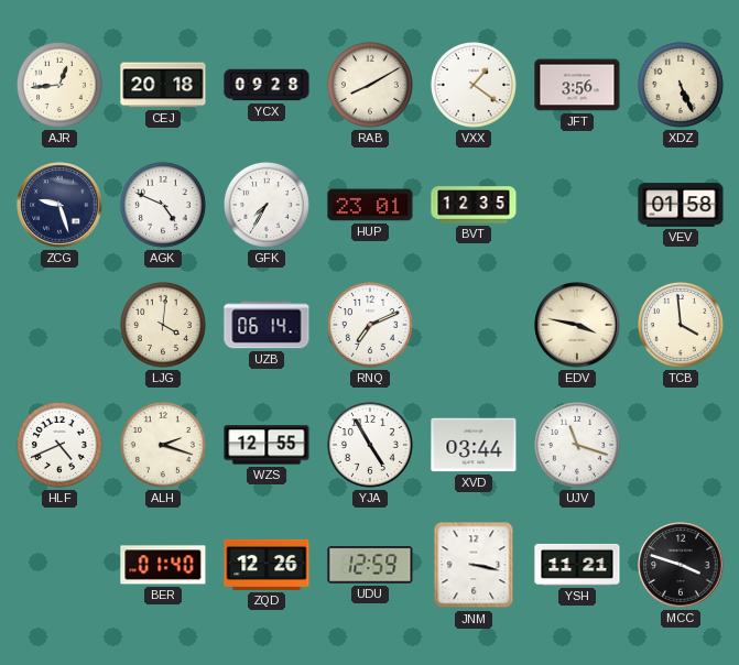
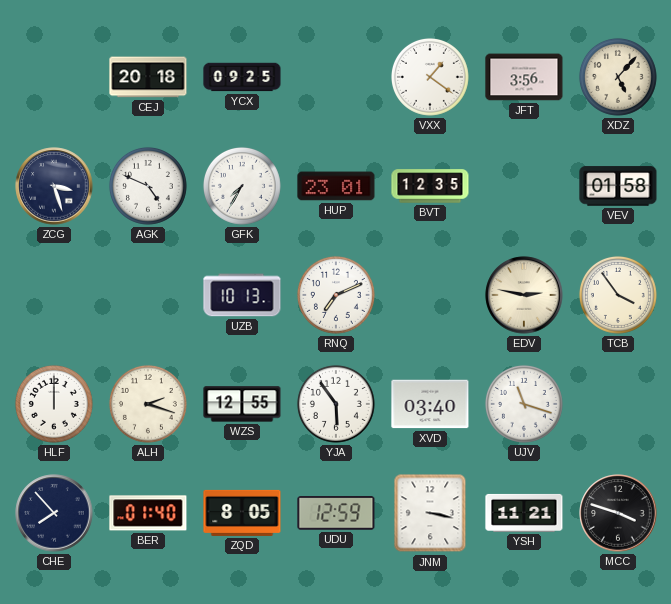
AJR: 12:44 -> none
YCX: 09:28 -> 09:25
RAB: 8:10 -> none
XDZ: 5:26 -> 5:07
ZCG: 9:27 -> 3:27
LJG: 4:01 -> none
UZB: 06:14 -> 10:13
EDV: 3:47 -> 2:47
TCB: 3:59 -> 3:54
HLF: 4:41 -> 12:00
YJA: 4:55 -> 5:54
XVD: 03:44 -> 03:40
CHE: none -> 7:53
ZQD: 12:26 -> 8:05
